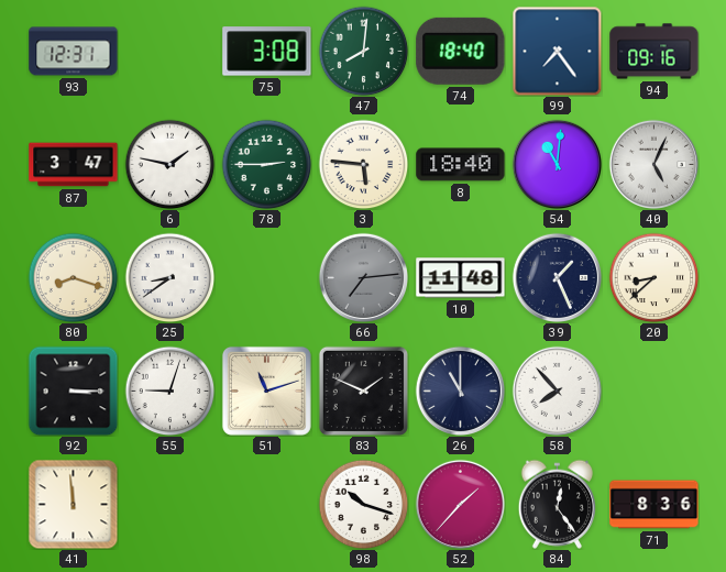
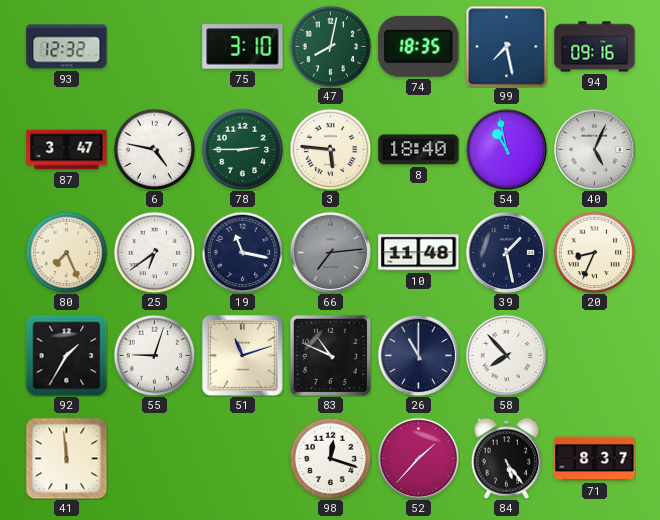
93: 12:31 -> 12:32
75: 3:08 -> 3:10
47: 8:01 -> 8:02
74: 18:40 -> 18:35
99: 7:24 -> 7:28
6: 1:47 -> 4:47
54: 11:01 -> 10:58
80: 8:18 -> 7:26
25: 8:39 -> 6:39
19: none -> 11:17
39: 1:26 -> 1:28
20: 8:38 -> 8:34
92: 3:15 -> 1:35
83: 1:49 -> 10:49
98: 10:18 -> 12:18
84: 12:24 -> 5:24
71: 8:36 -> 8:37
